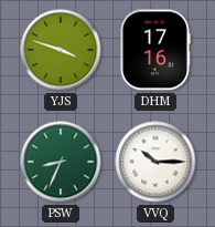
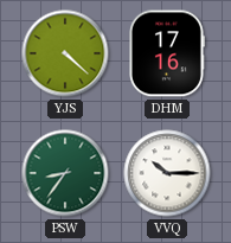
YJS: 3:48 -> 4:22
PSW: 8:34 -> 8:36
